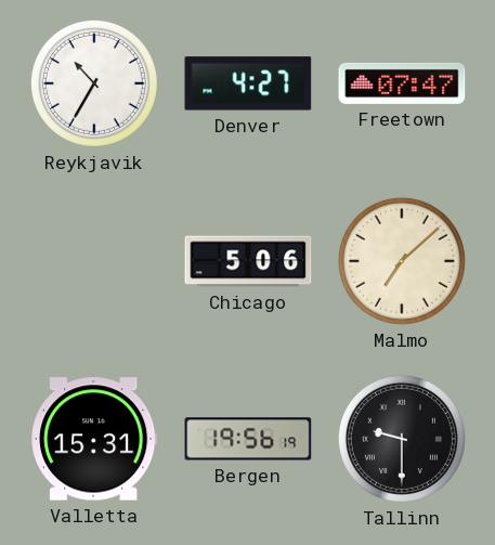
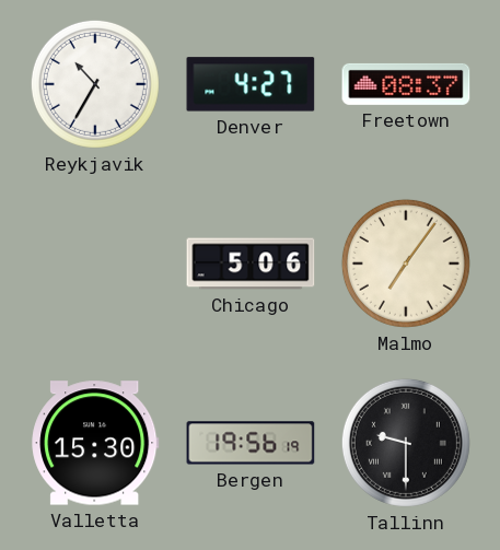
Freetown: 07:47 -> 08:37
Malmo: 7:08 -> 7:06
Valletta: 15:31 -> 15:30
